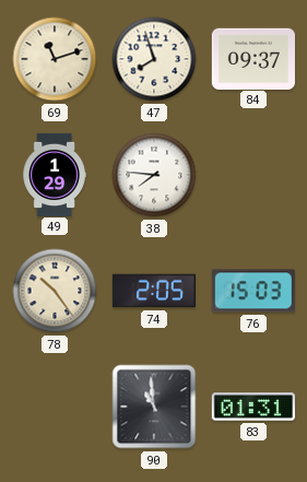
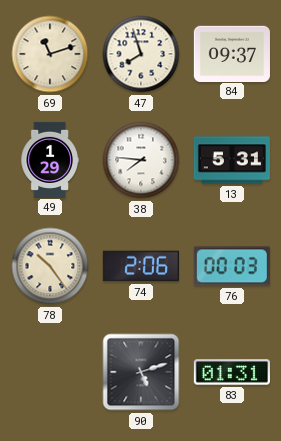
13: none -> 5:31
74: 2:05 -> 2:06
76: 15:03 -> 00:03
90: 10:59 -> 5:12
